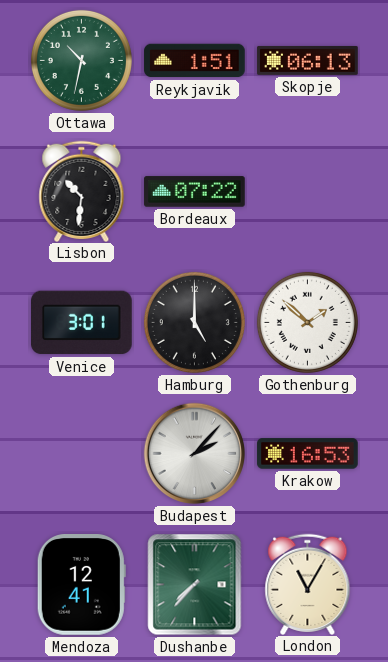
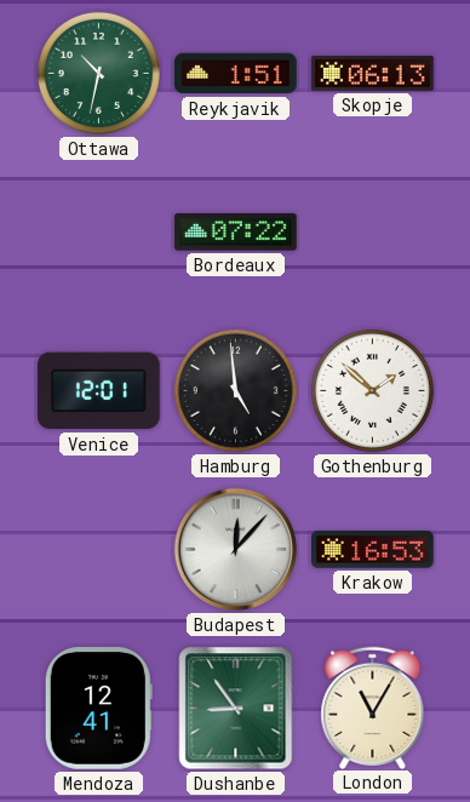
Lisbon: 10:31 -> none
Venice: 3:01 -> 12:01
Hamburg: 5:00 -> 4:59
Budapest: 2:07 -> 12:07
Dushanbe: 7:37 -> 8:54
